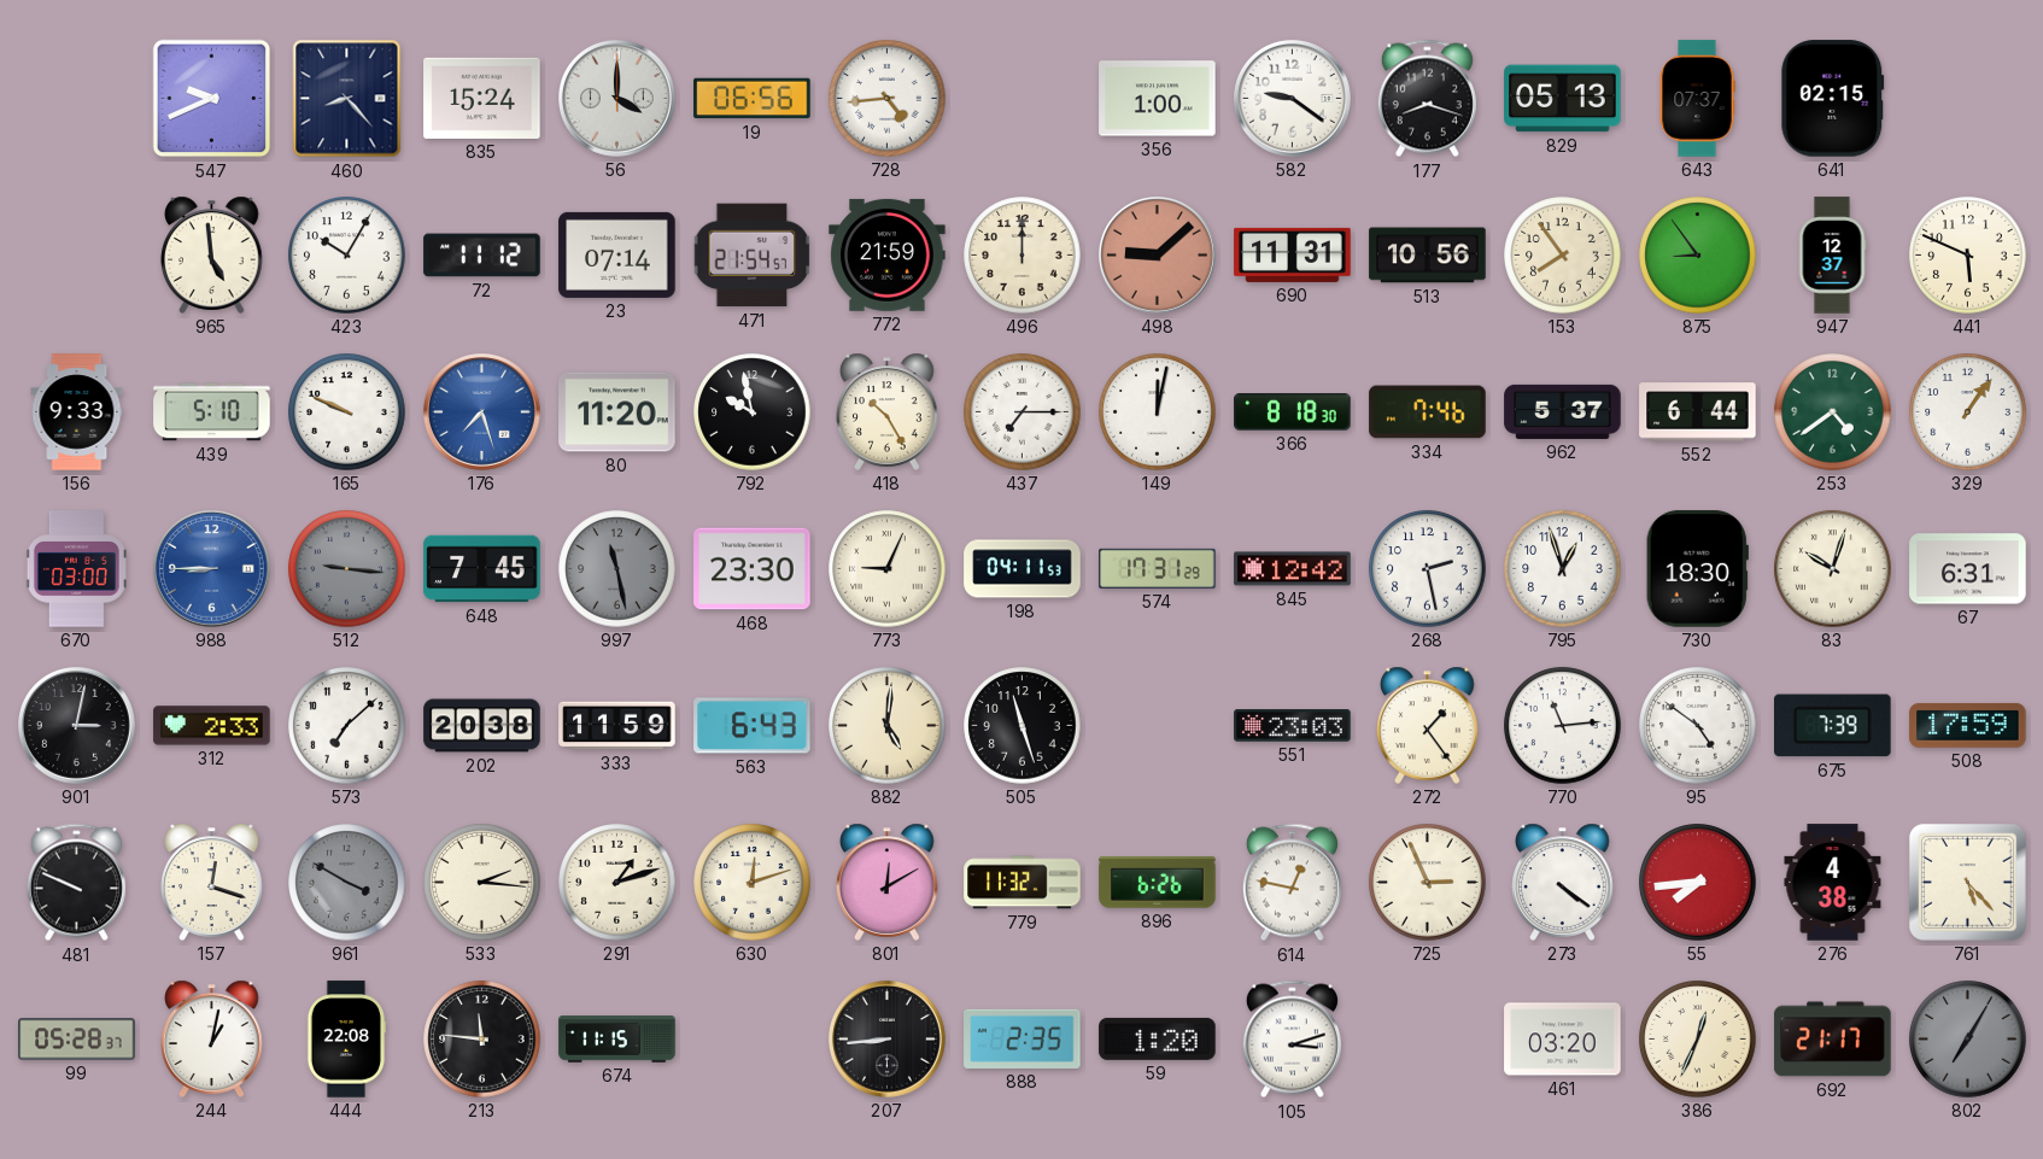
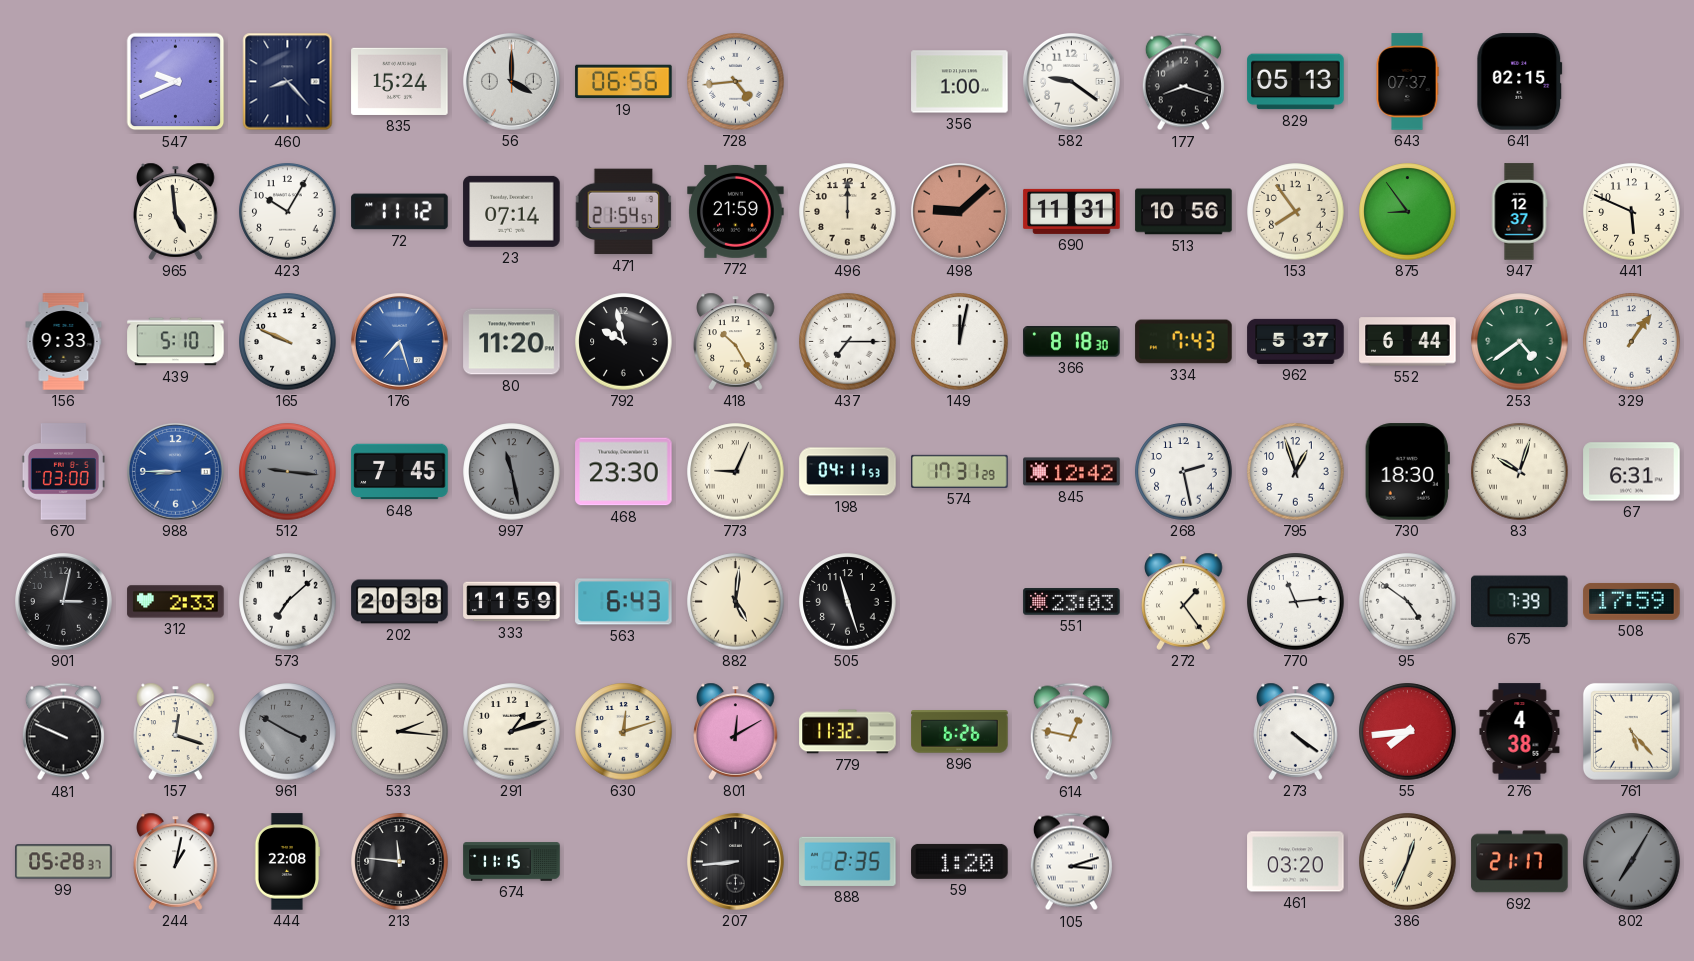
334: 7:46 -> 7:43
725: 2:56 -> none
